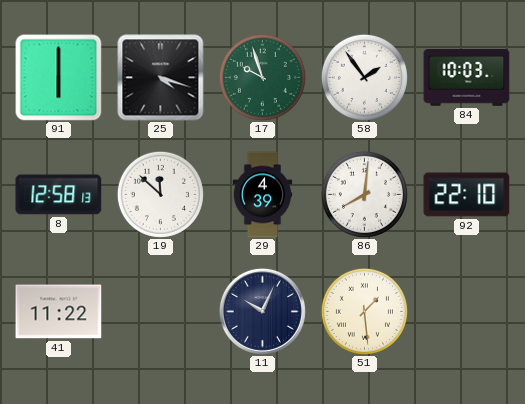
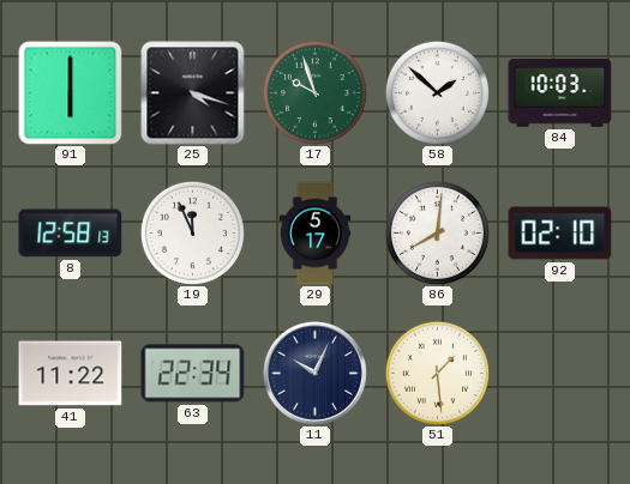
58: 1:54 -> 1:52
19: 11:52 -> 11:56
29: 4:39 -> 5:17
92: 22:10 -> 02:10
63: none -> 22:34
